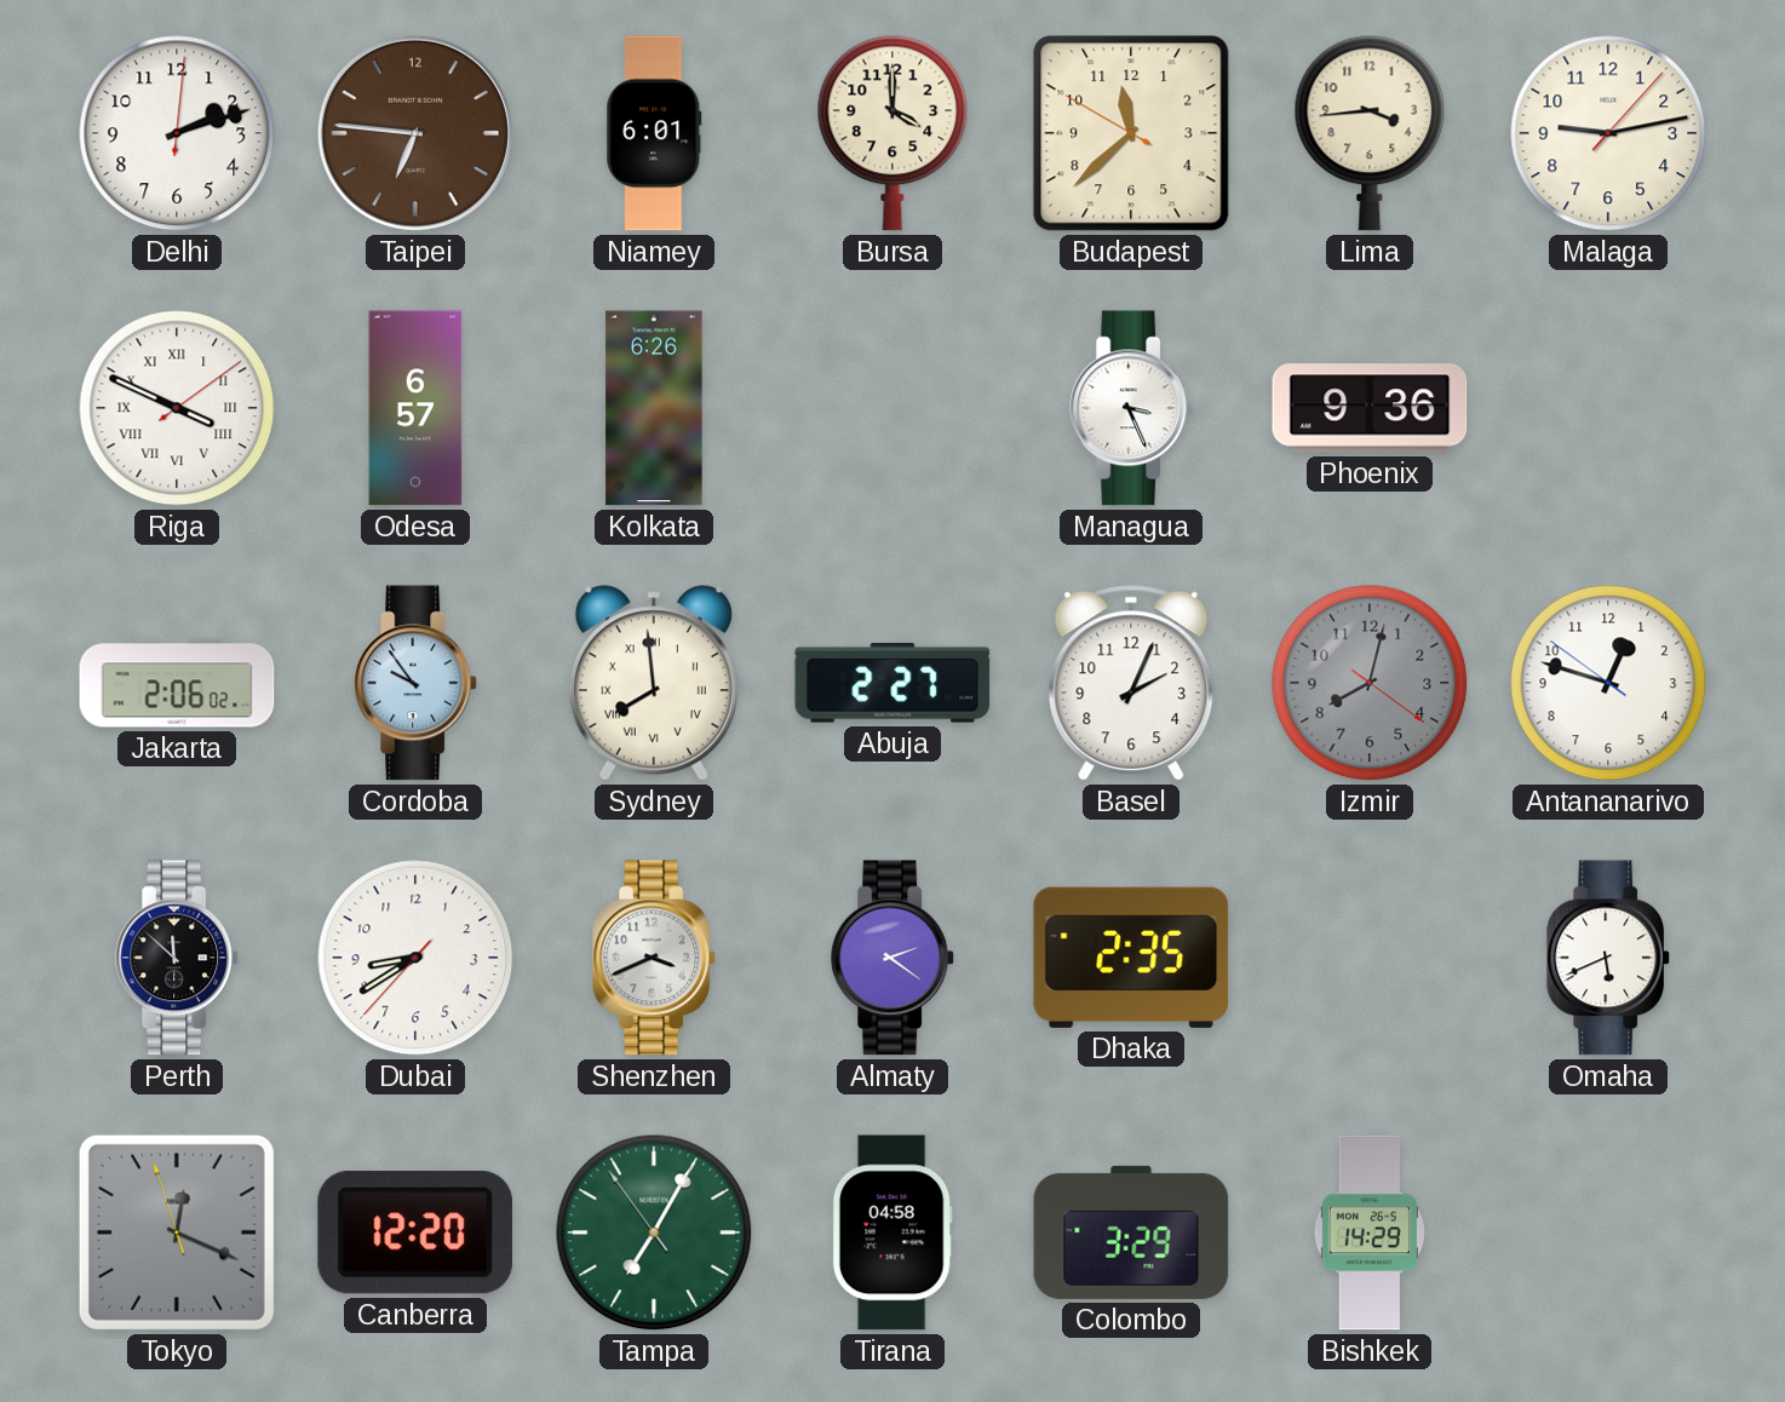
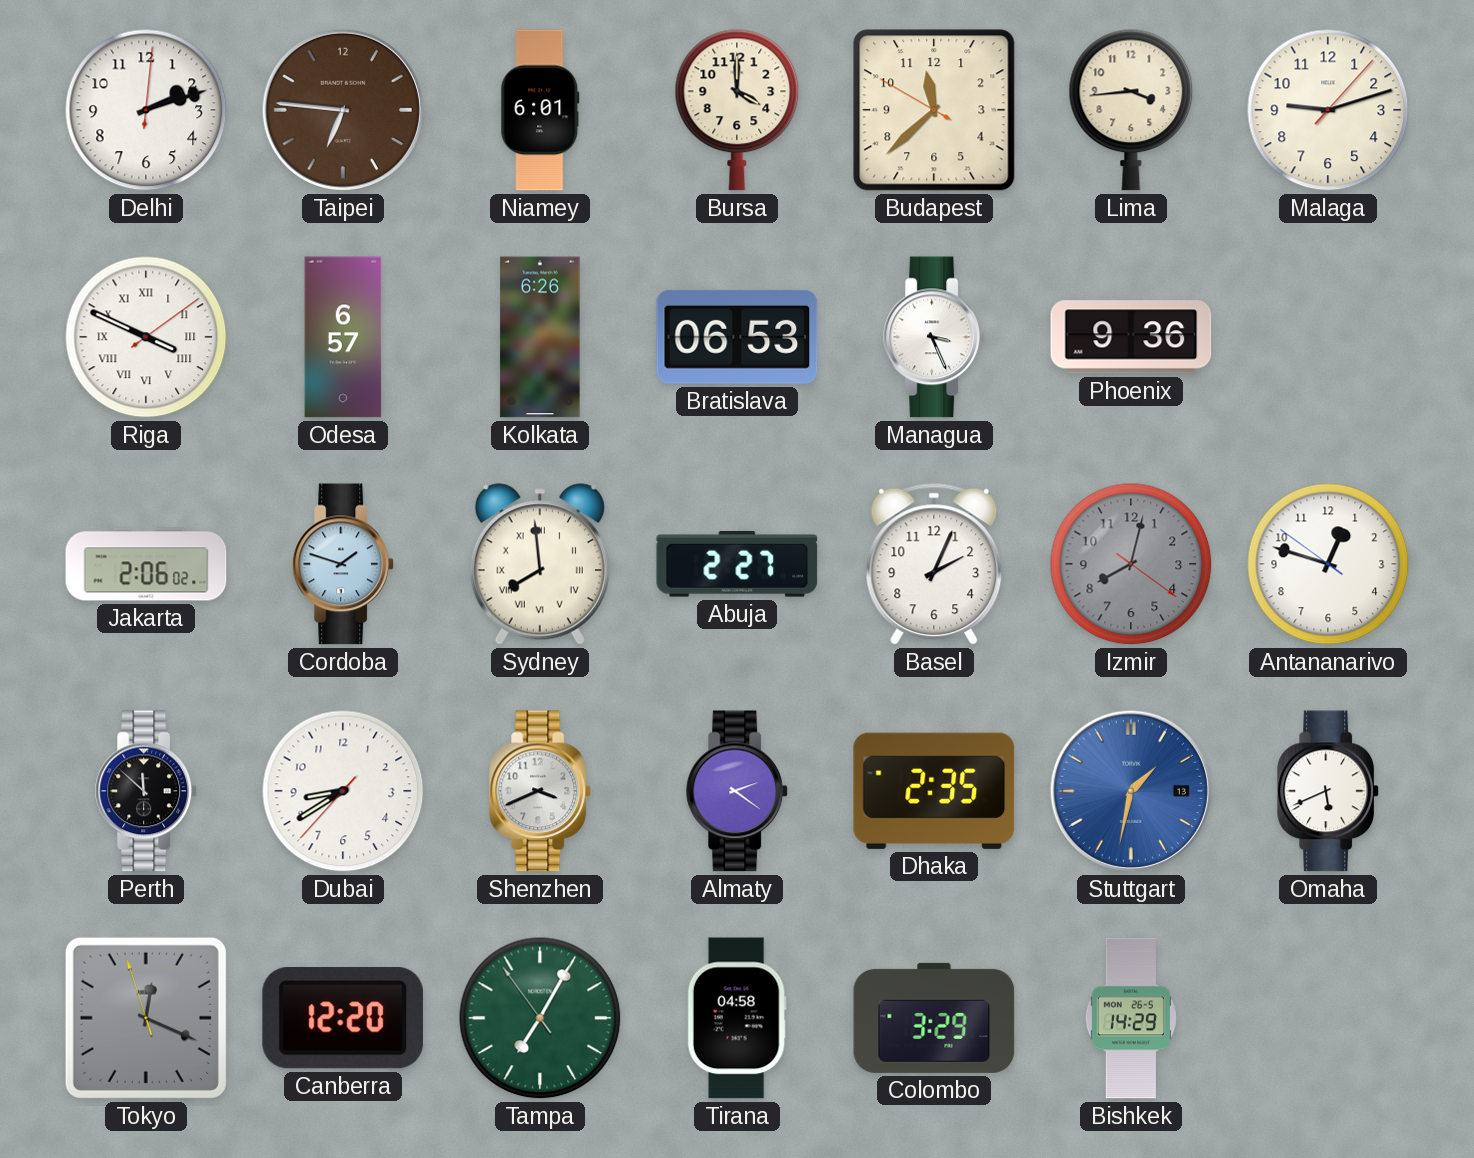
Malaga: 9:13 -> 9:12
Bratislava: none -> 06:53
Cordoba: 9:54 -> 1:48
Stuttgart: none -> 1:32
